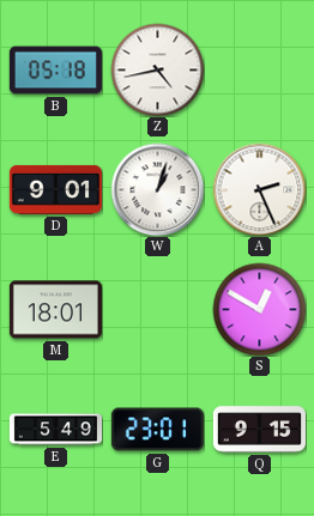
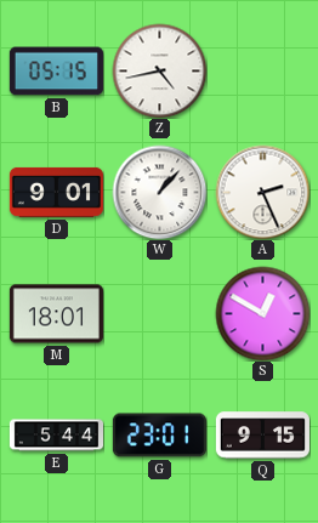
B: 05:18 -> 05:15
W: 1:03 -> 1:07
E: 5:49 -> 5:44
